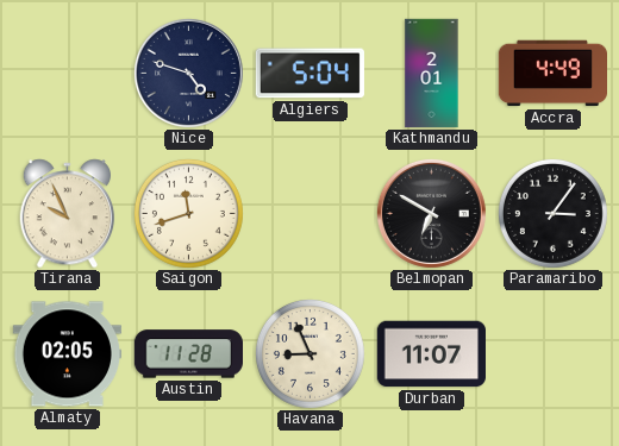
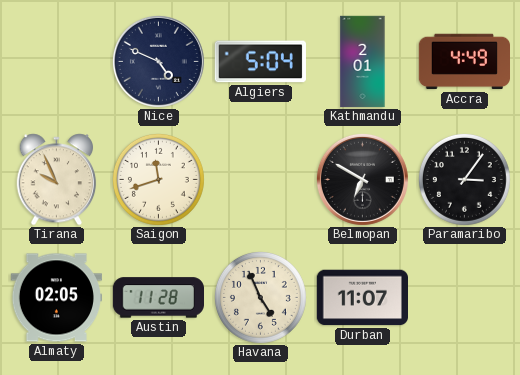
Nice: 4:48 -> 4:49
Havana: 8:56 -> 4:56
